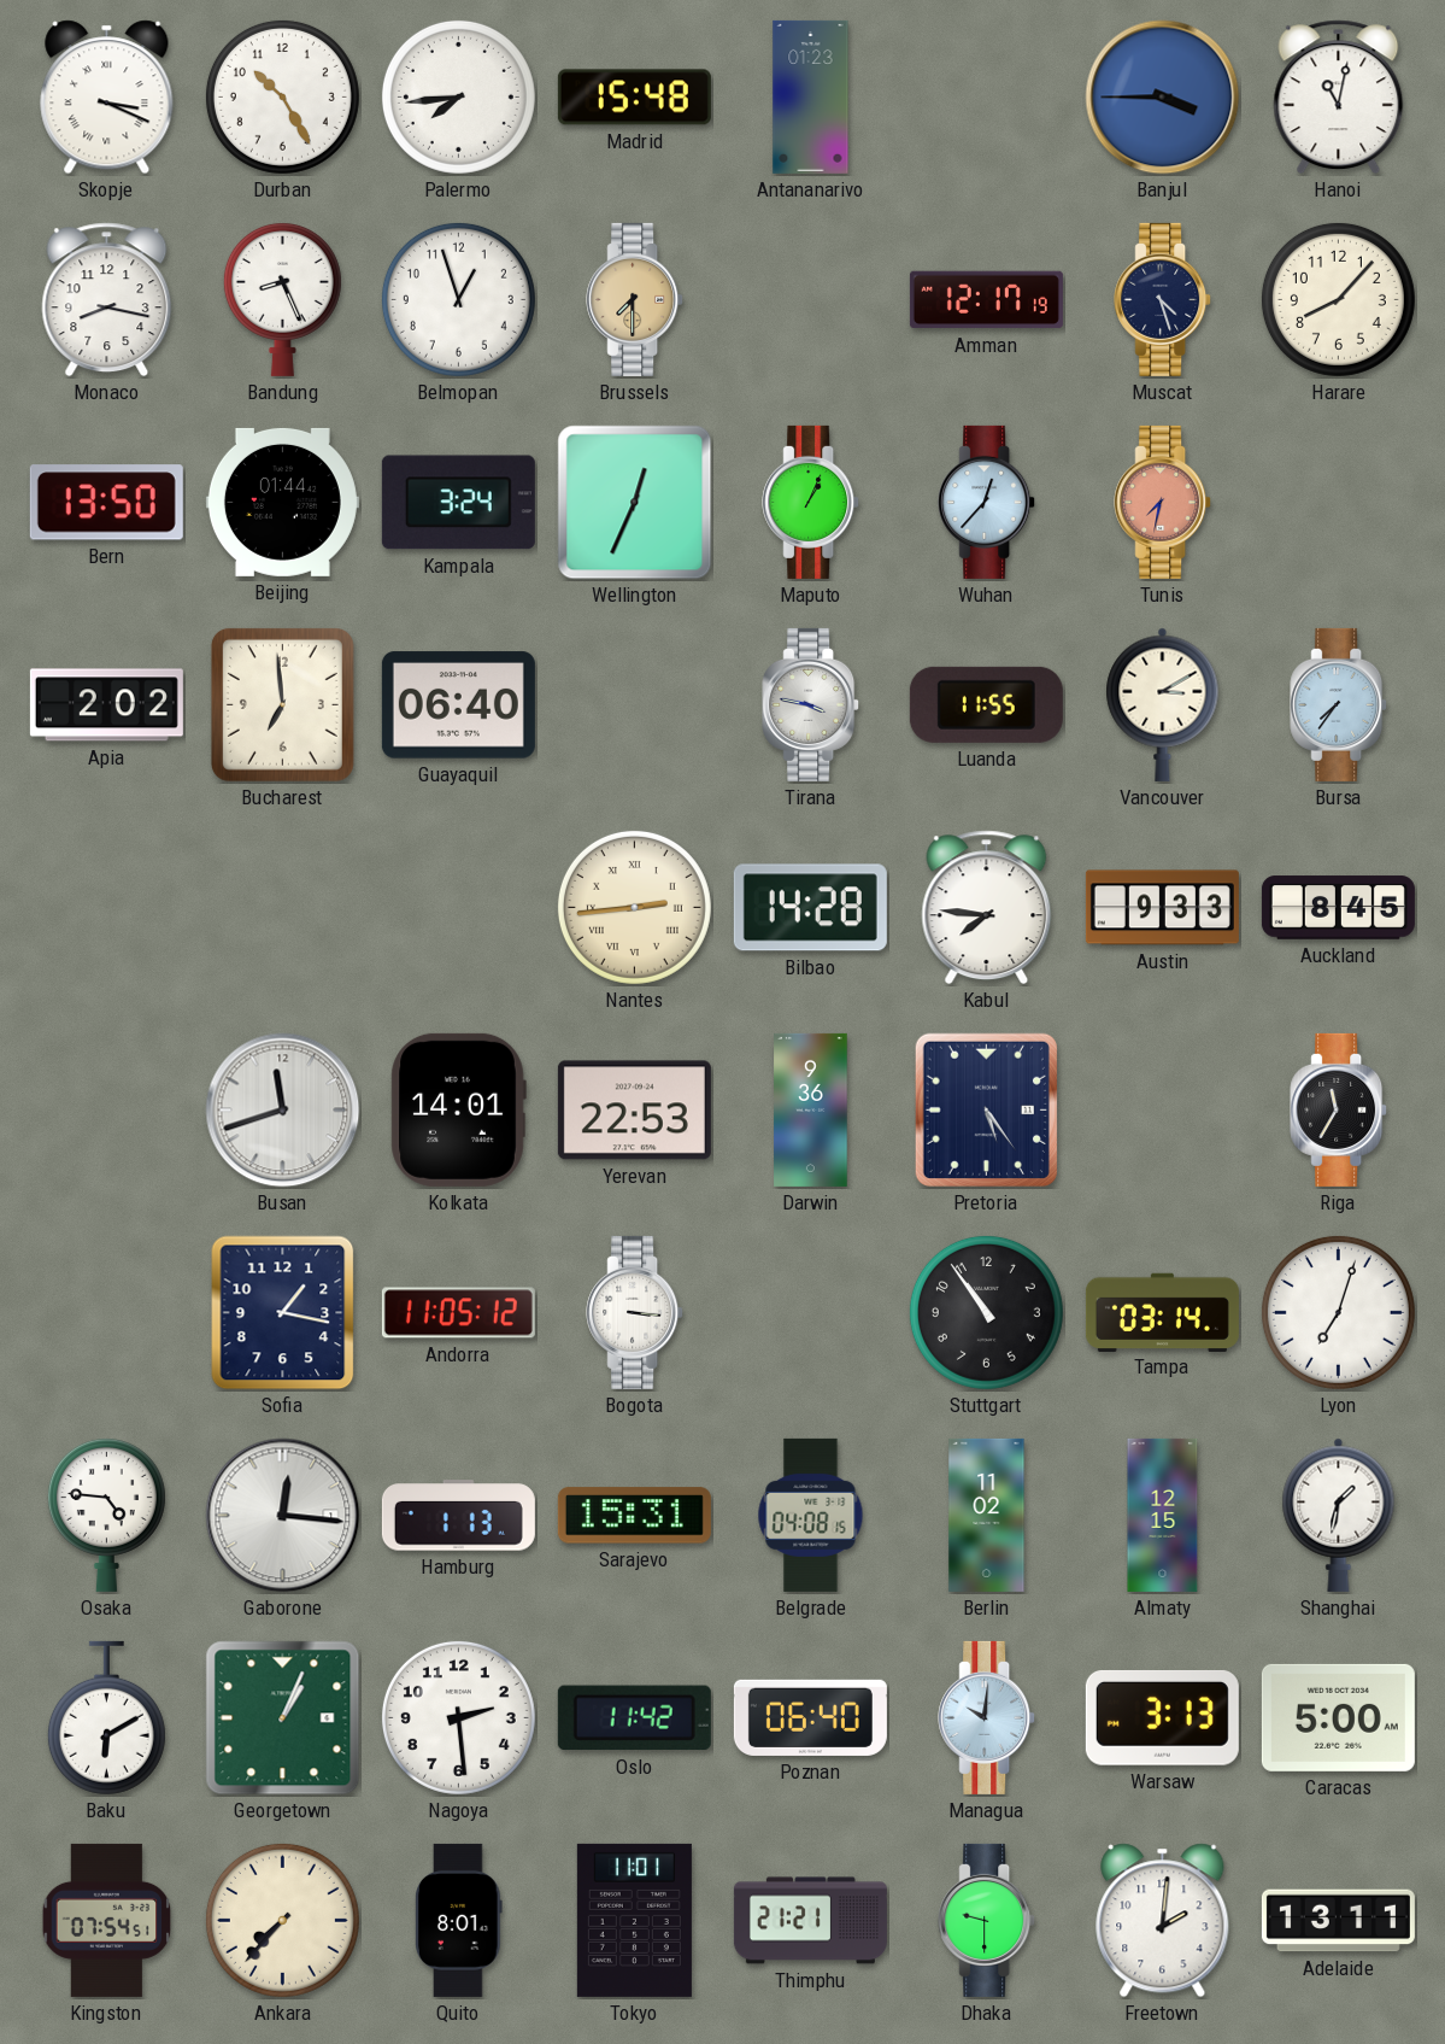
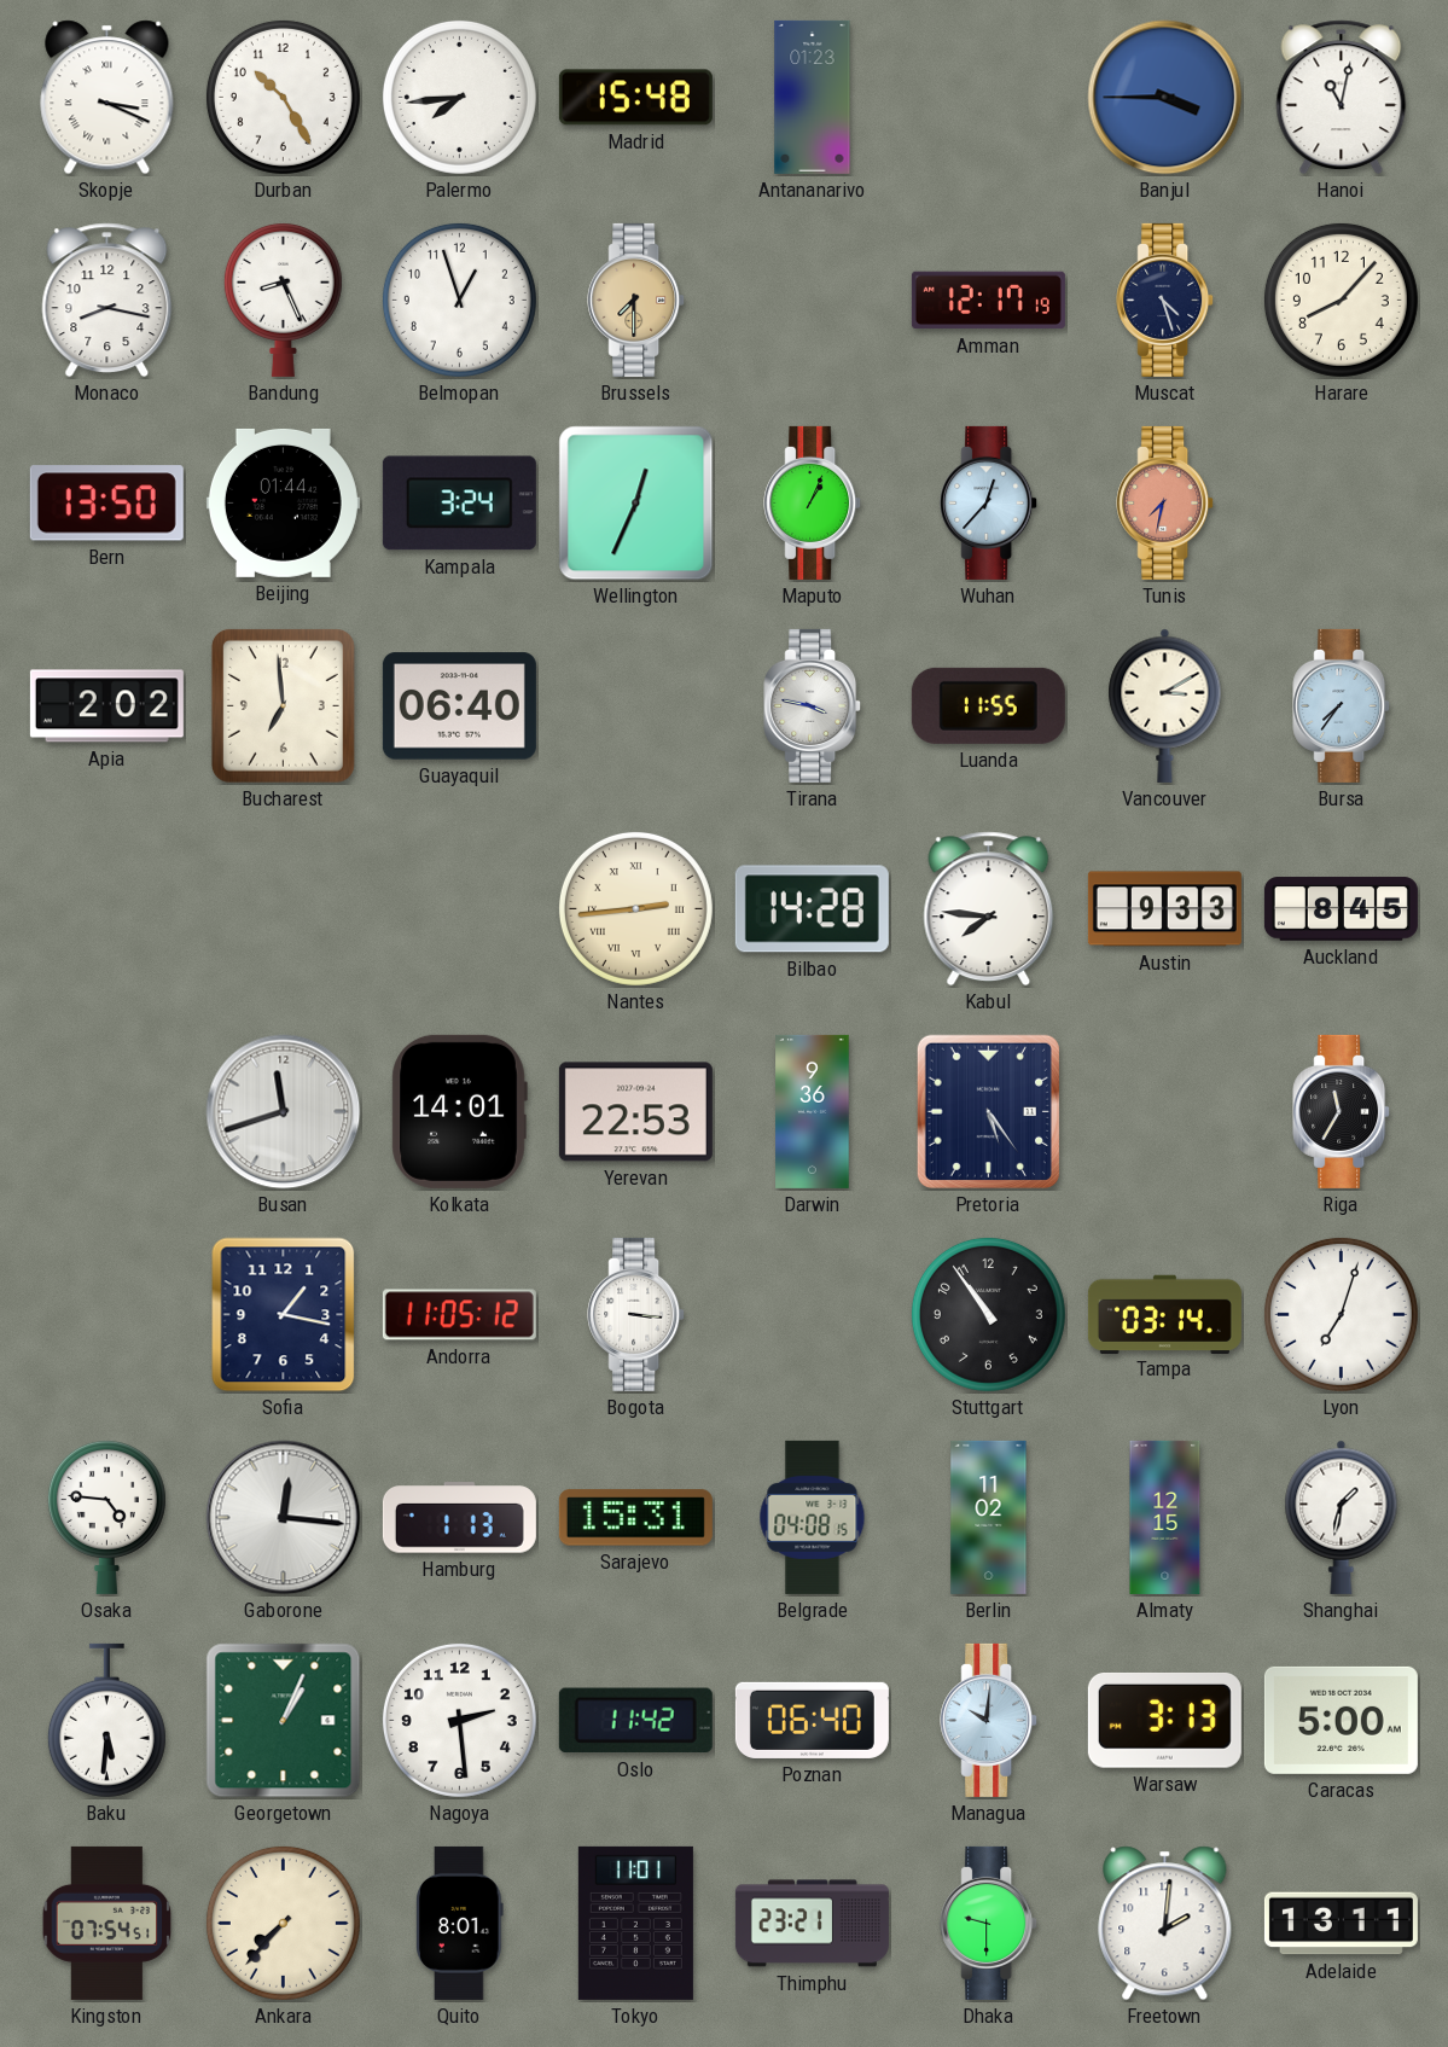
Baku: 6:10 -> 5:31
Thimphu: 21:21 -> 23:21
